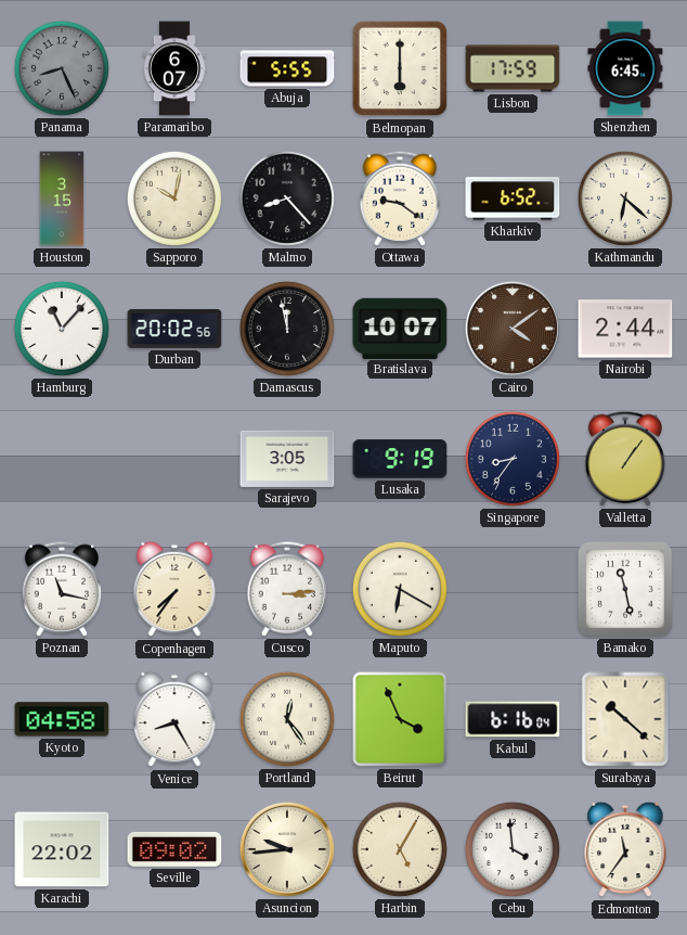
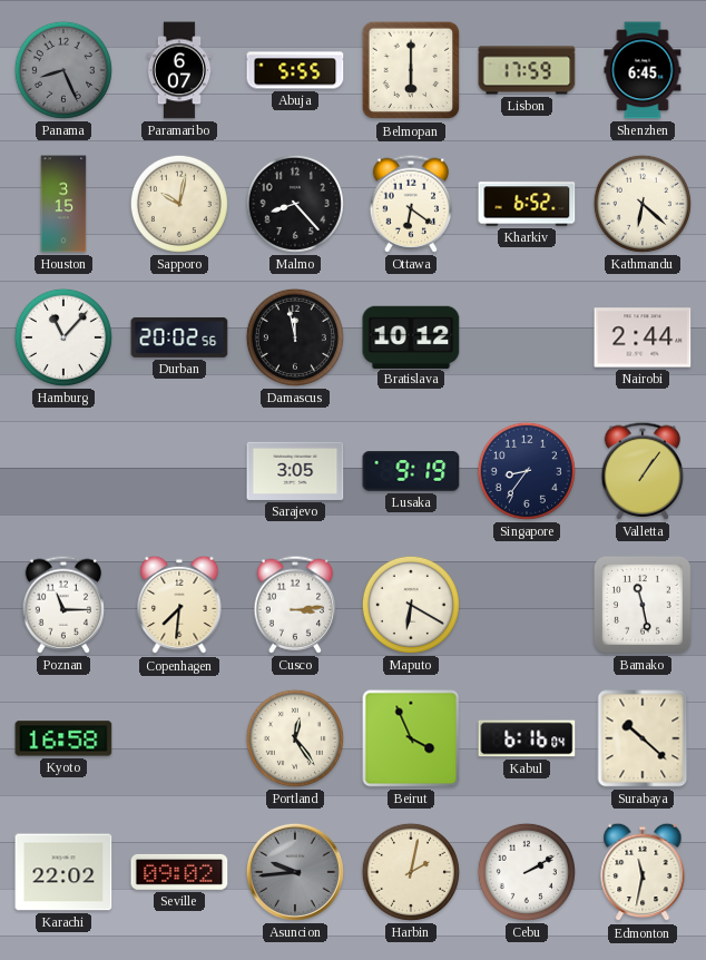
Ottawa: 9:21 -> 6:21
Bratislava: 10:07 -> 10:12
Cairo: 4:09 -> none
Poznan: 11:17 -> 11:15
Copenhagen: 7:36 -> 7:31
Kyoto: 04:58 -> 16:58
Venice: 8:25 -> none
Asuncion dial: cream -> grey
Harbin: 5:05 -> 2:02
Cebu: 3:59 -> 2:10
Edmonton: 11:36 -> 11:32
